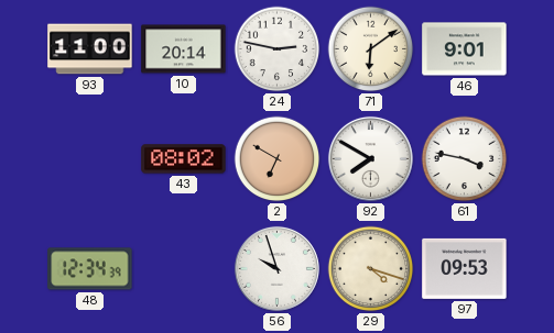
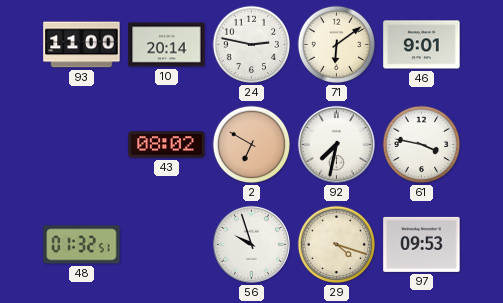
92: 7:50 -> 7:32
48: 12:34 -> 01:32
